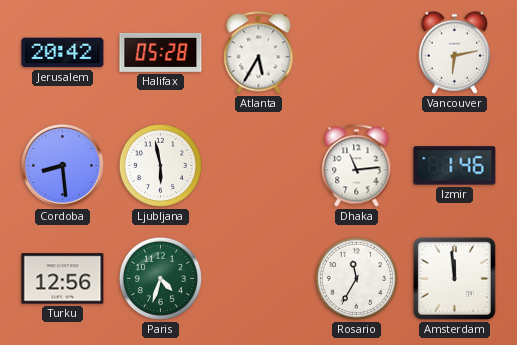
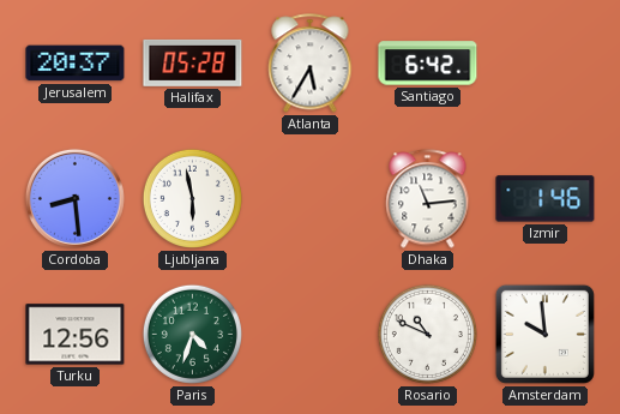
Jerusalem: 20:42 -> 20:37
Santiago: none -> 6:42
Vancouver: 6:13 -> none
Rosario: 11:35 -> 10:49
Amsterdam: 11:59 -> 9:59
